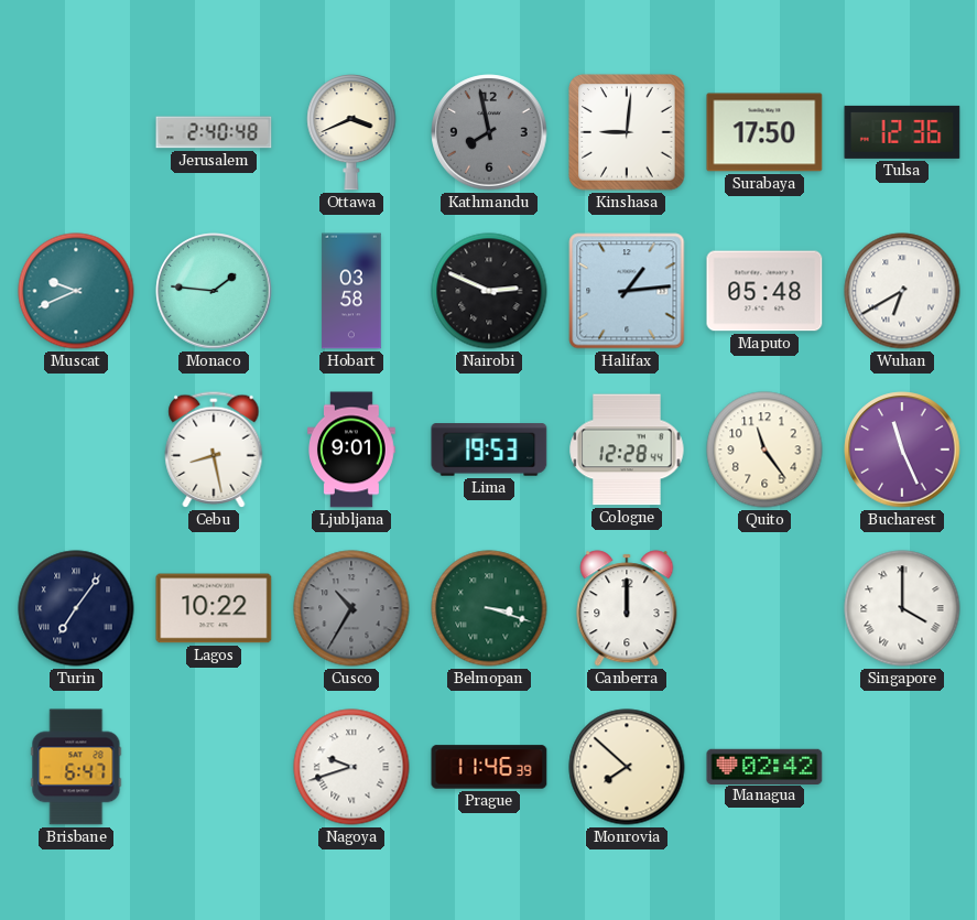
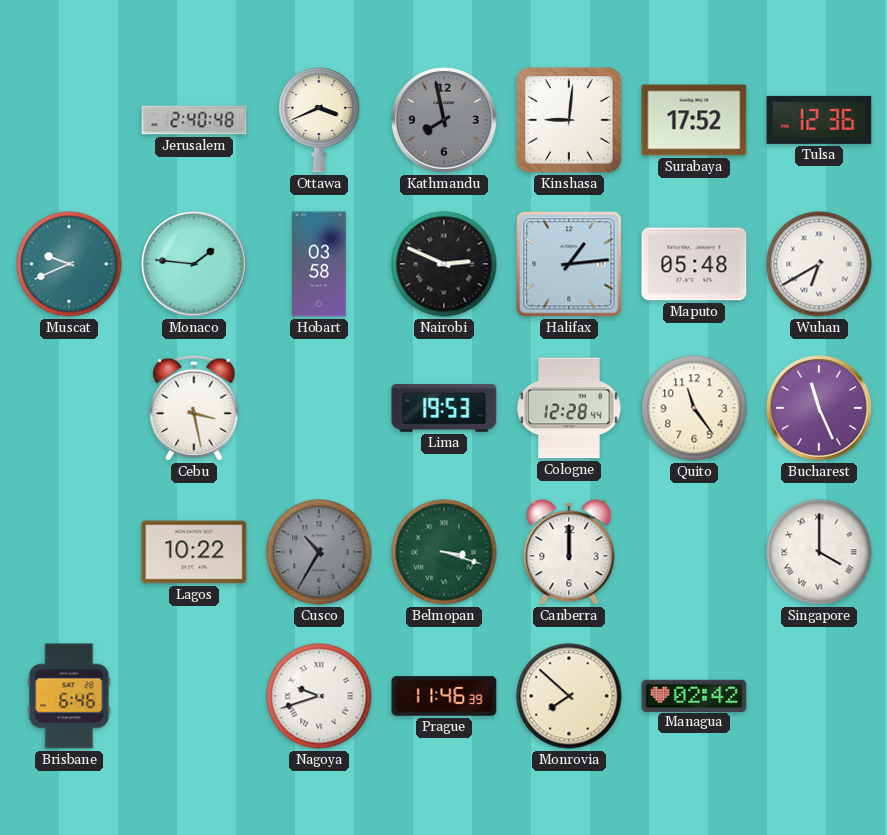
Surabaya: 17:50 -> 17:52
Cebu: 8:28 -> 3:28
Ljubljana: 9:01 -> none
Turin: 7:06 -> none
Brisbane: 6:47 -> 6:46
